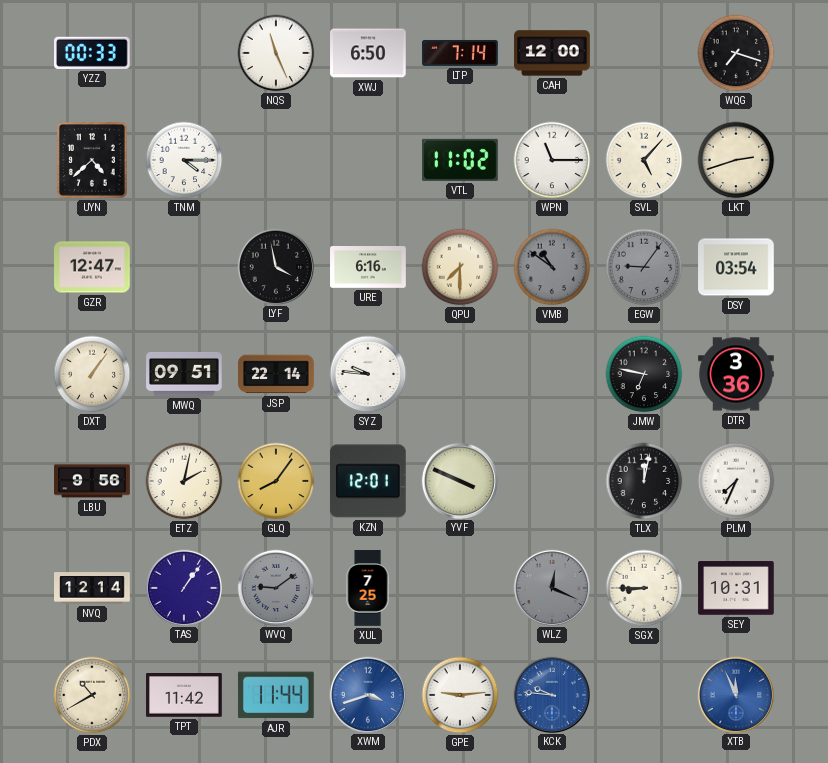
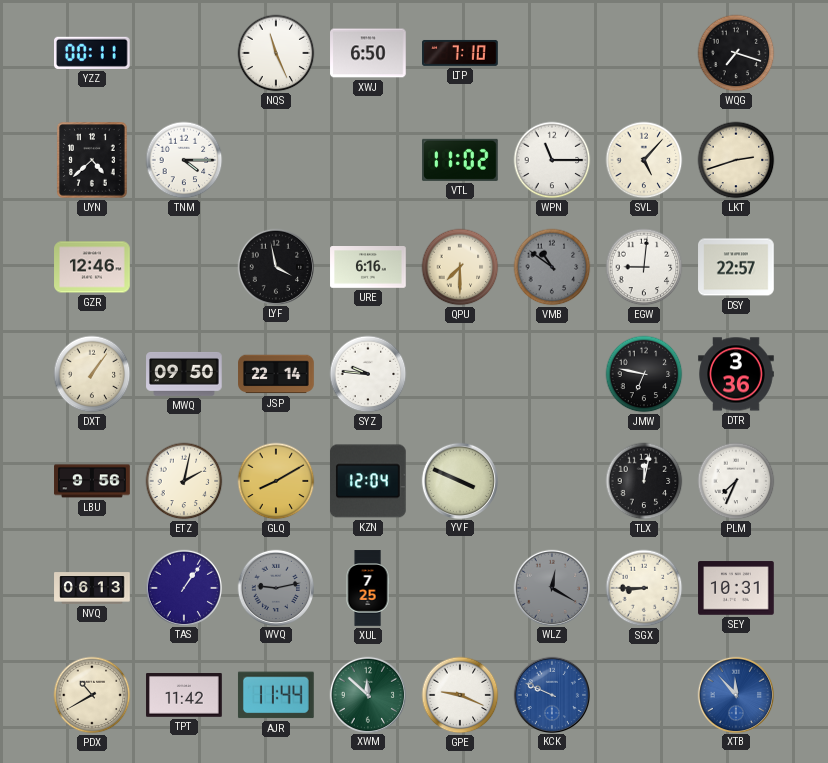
YZZ: 00:33 -> 00:11
LTP: 7:14 -> 7:10
CAH: 12:00 -> none
GZR: 12:47 -> 12:46
EGW: 9:06 -> 9:01
EGW dial: grey -> white
DSY: 03:54 -> 22:57
MWQ: 09:51 -> 09:50
GLQ: 8:06 -> 8:10
KZN: 12:01 -> 12:04
NVQ: 12:14 -> 06:13
WVQ: 9:09 -> 9:13
WLZ: 12:19 -> 12:20
XWM: 3:42 -> 11:52
XWM dial: blue -> green
GPE: 9:14 -> 9:19
KCK: 9:46 -> 9:49
XTB: 11:56 -> 11:53
